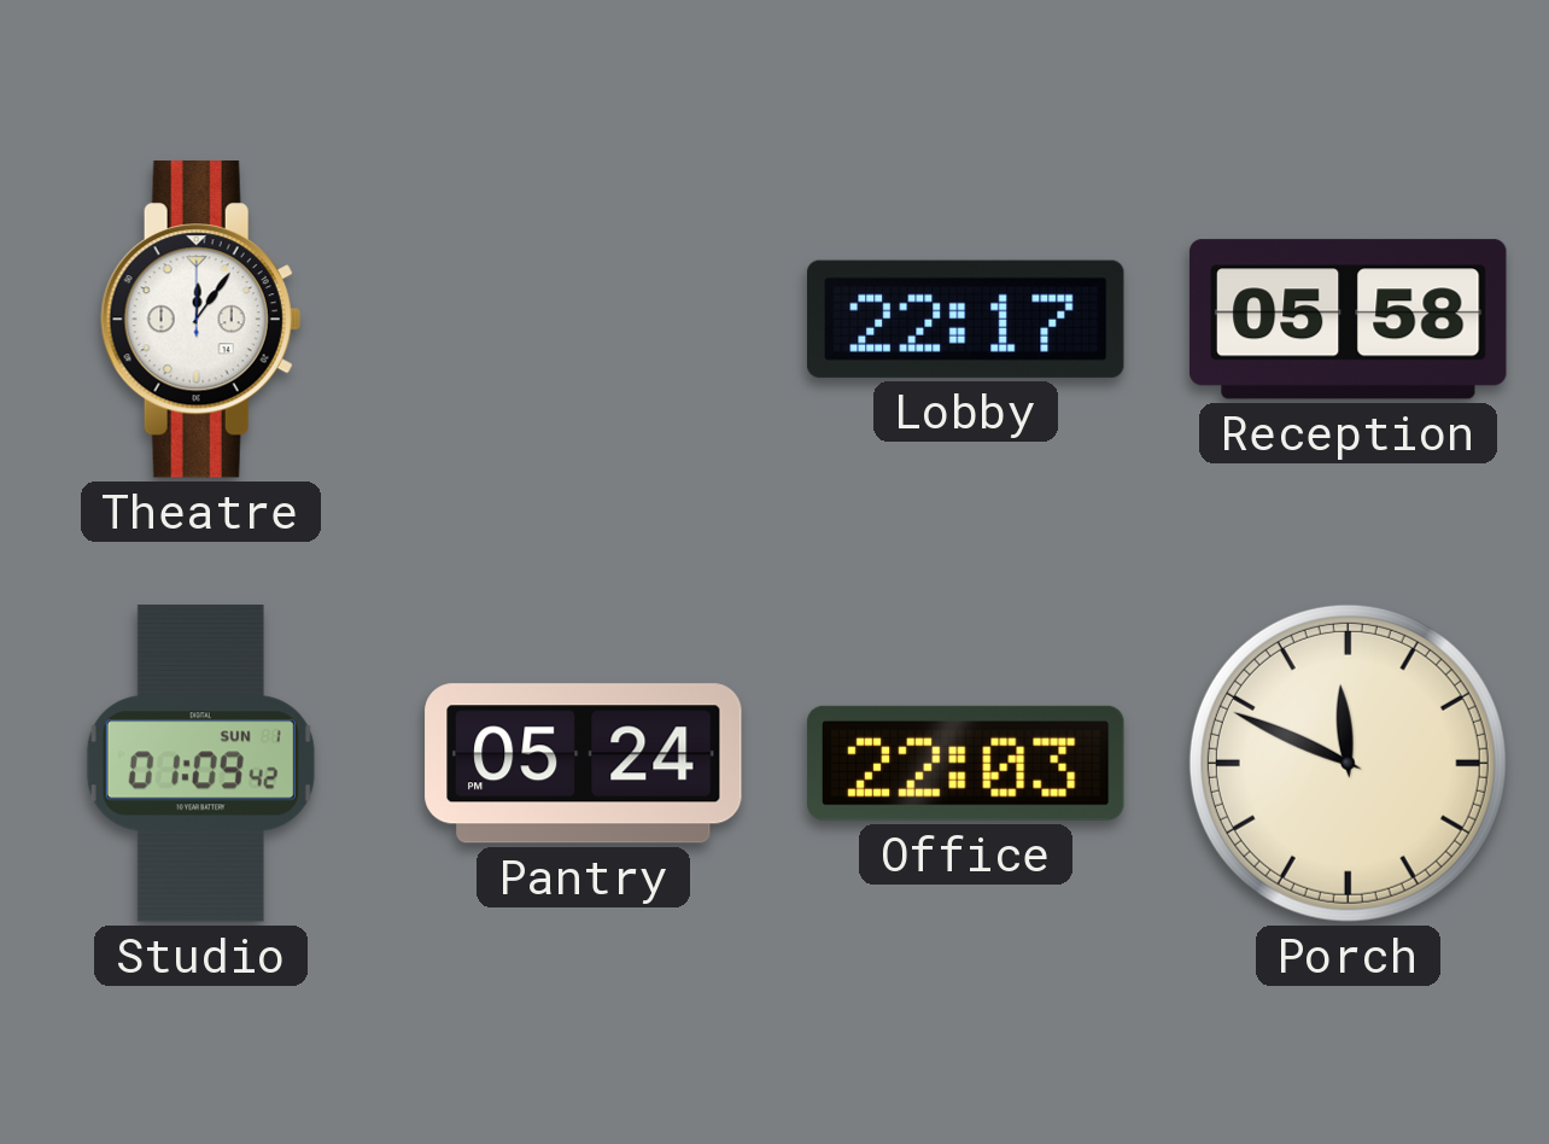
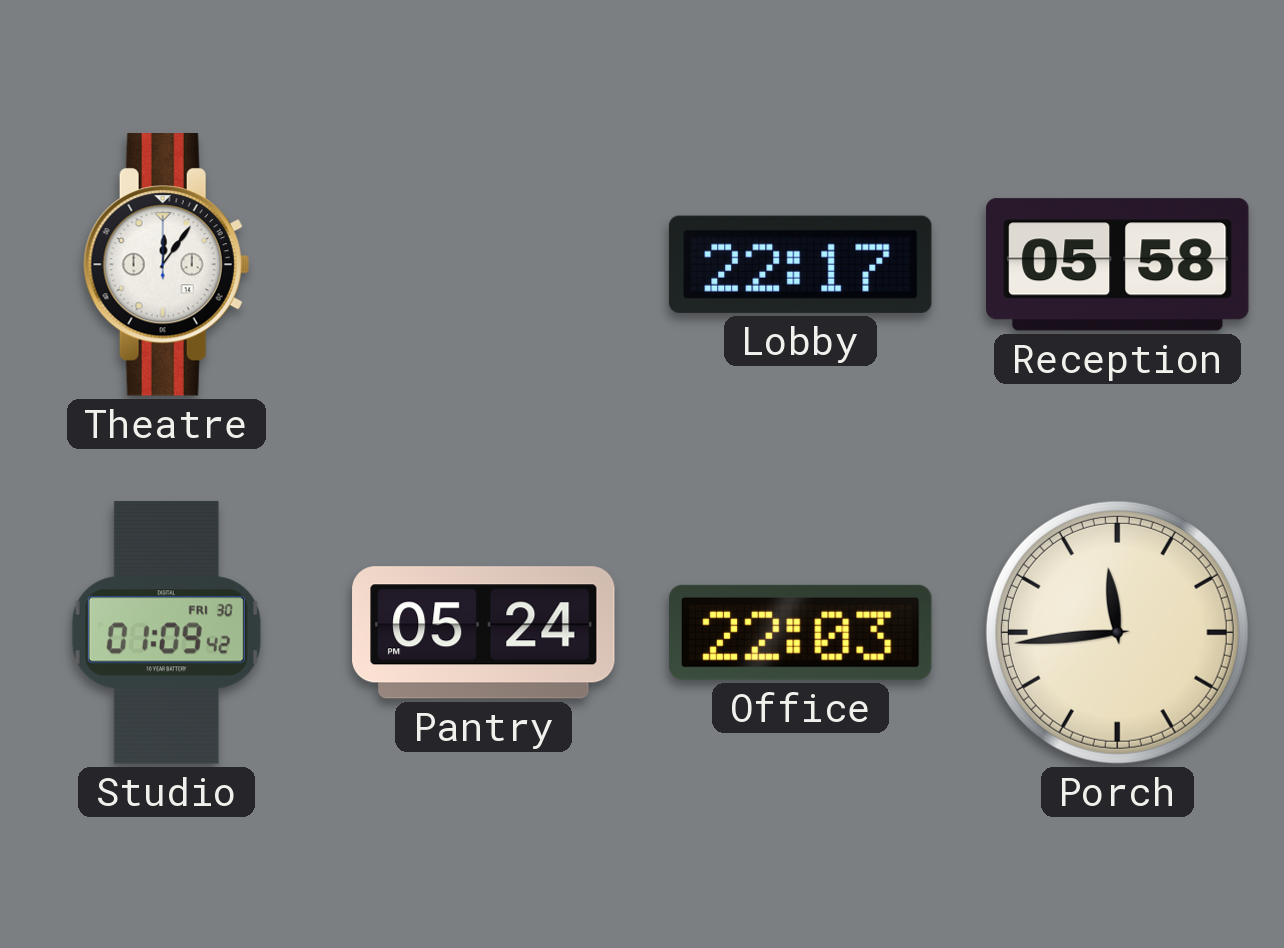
Studio date: SUN 1 -> FRI 30
Porch: 11:49 -> 11:44
